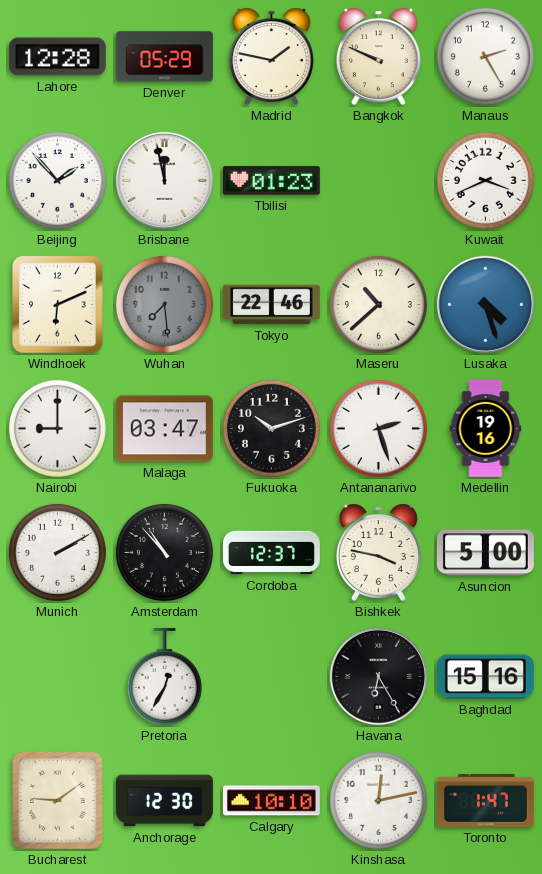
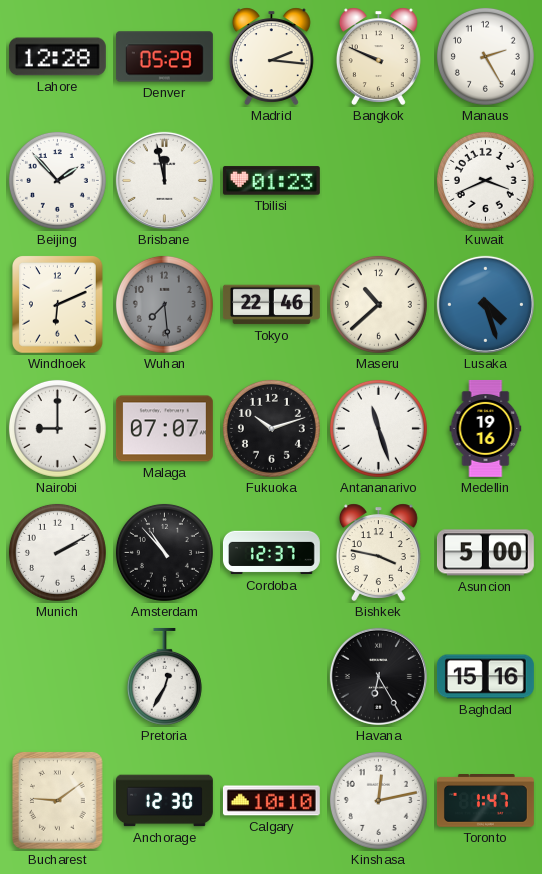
Madrid: 1:47 -> 2:16
Malaga: 03:47 -> 07:07
Antananarivo: 2:27 -> 11:27
